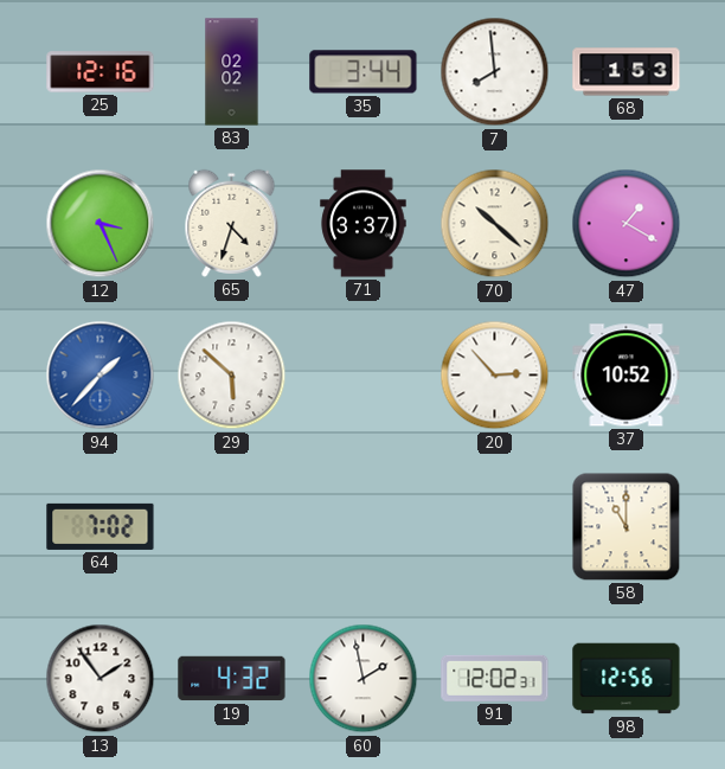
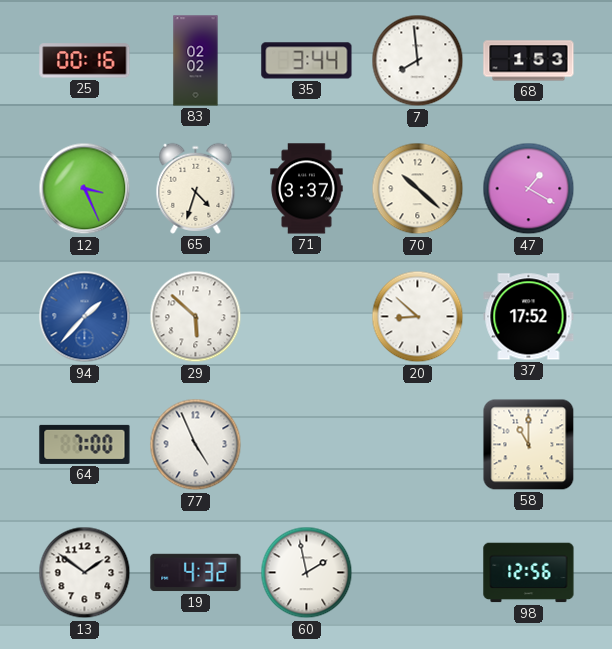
25: 12:16 -> 00:16
20: 2:53 -> 8:52
37: 10:52 -> 17:52
64: 7:02 -> 7:00
77: none -> 4:56
13: 1:54 -> 1:51
91: 12:02 -> none
